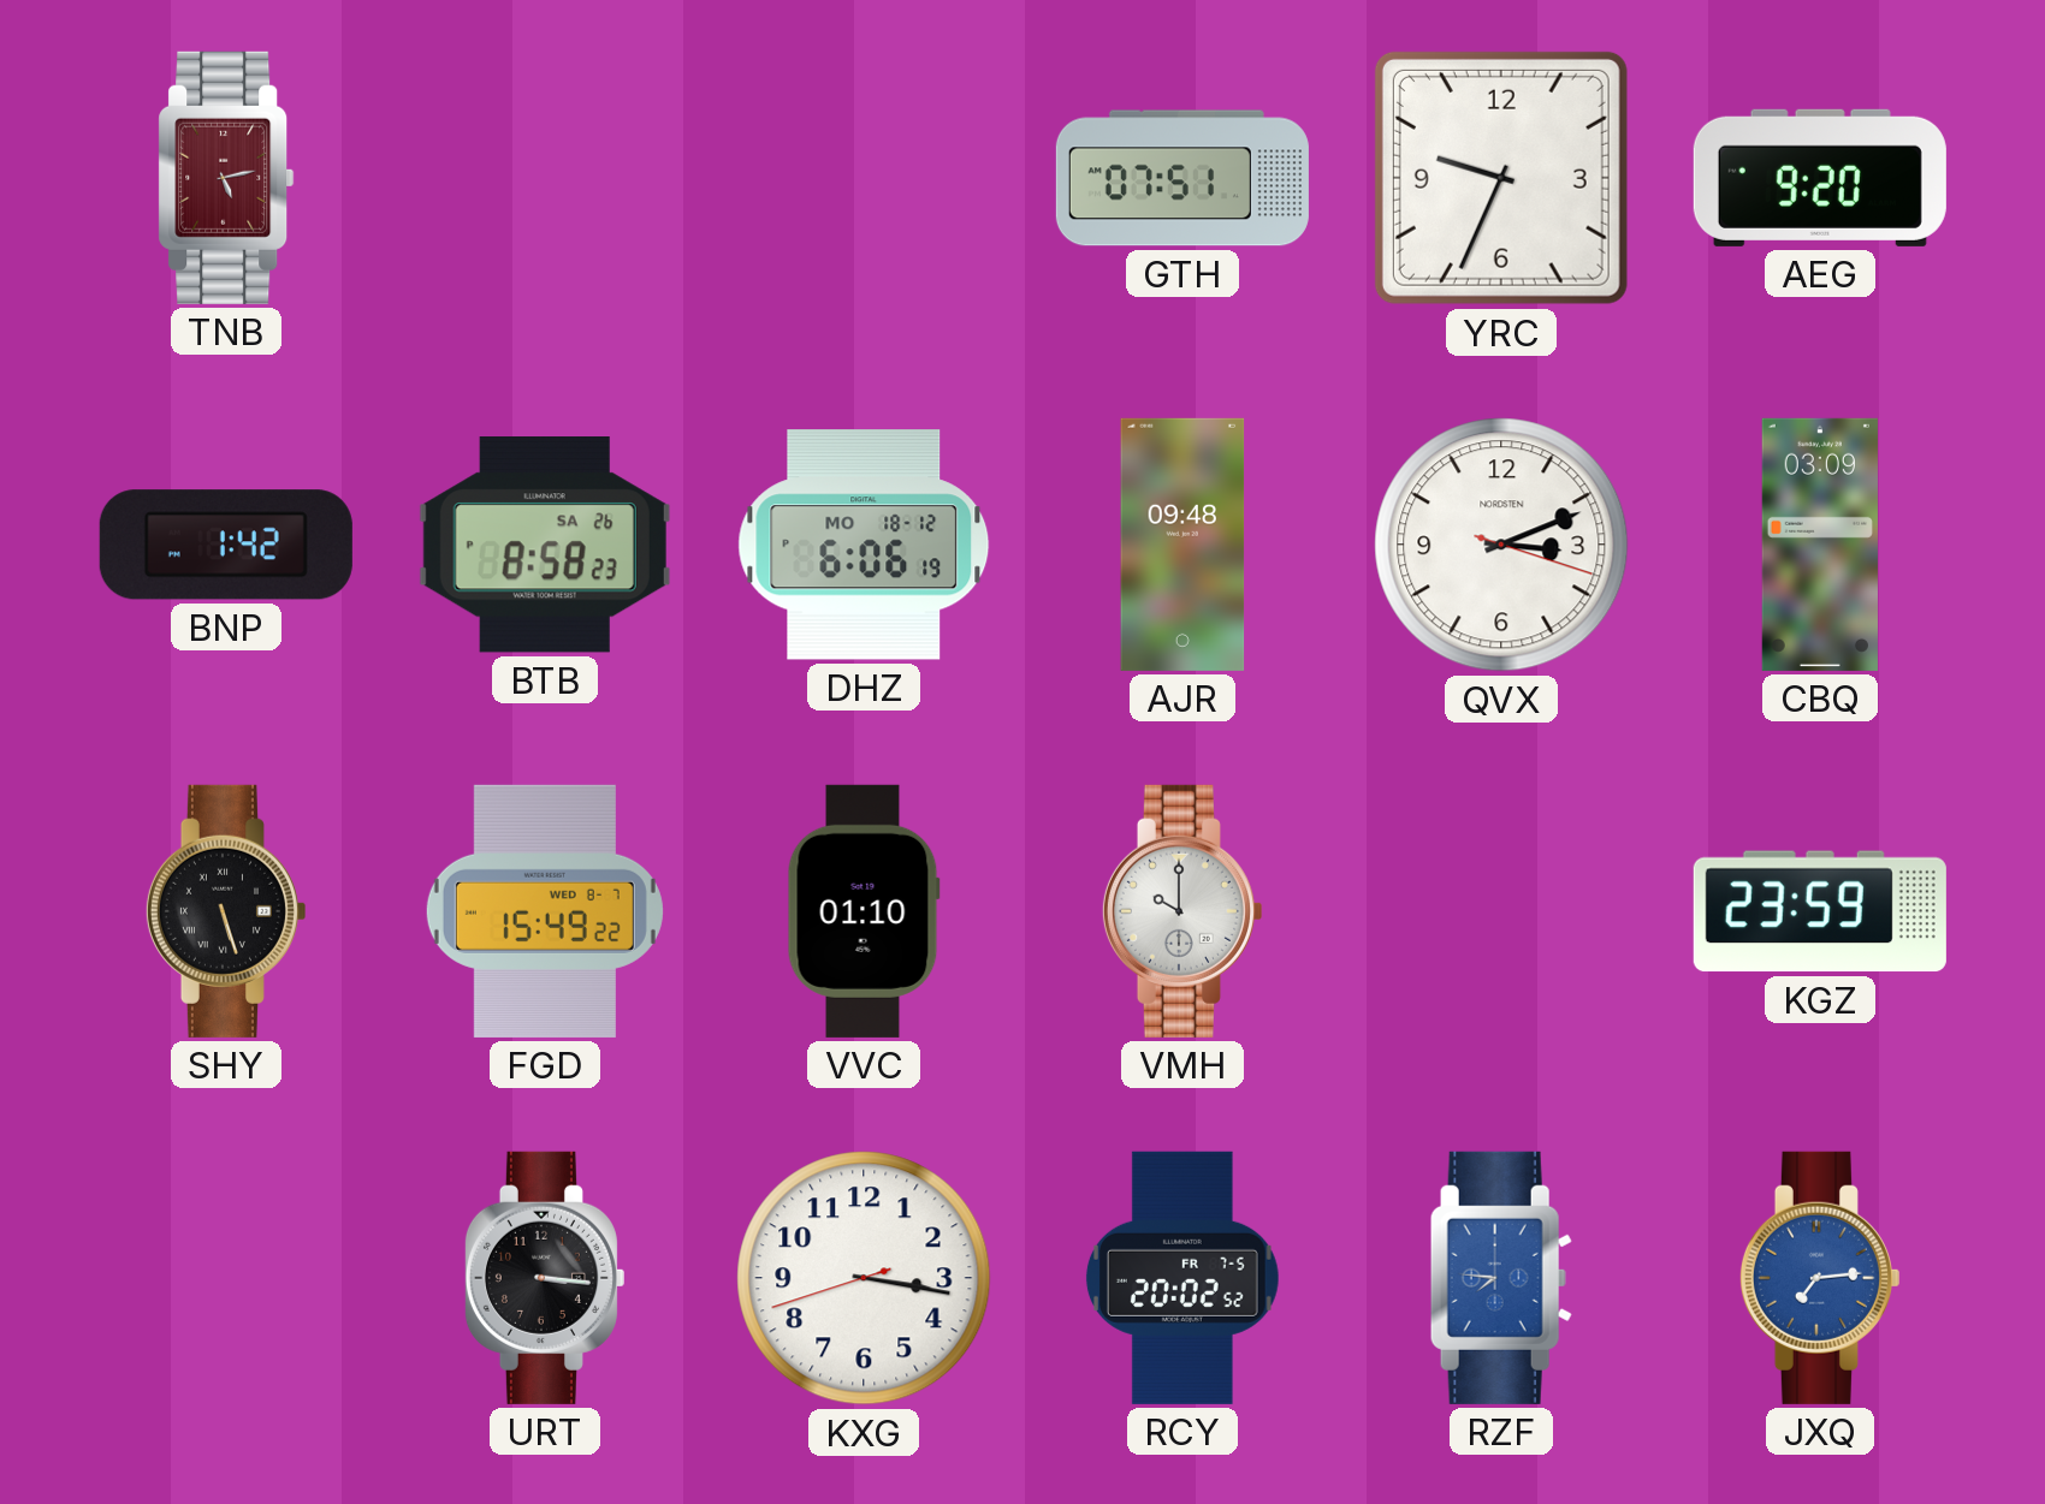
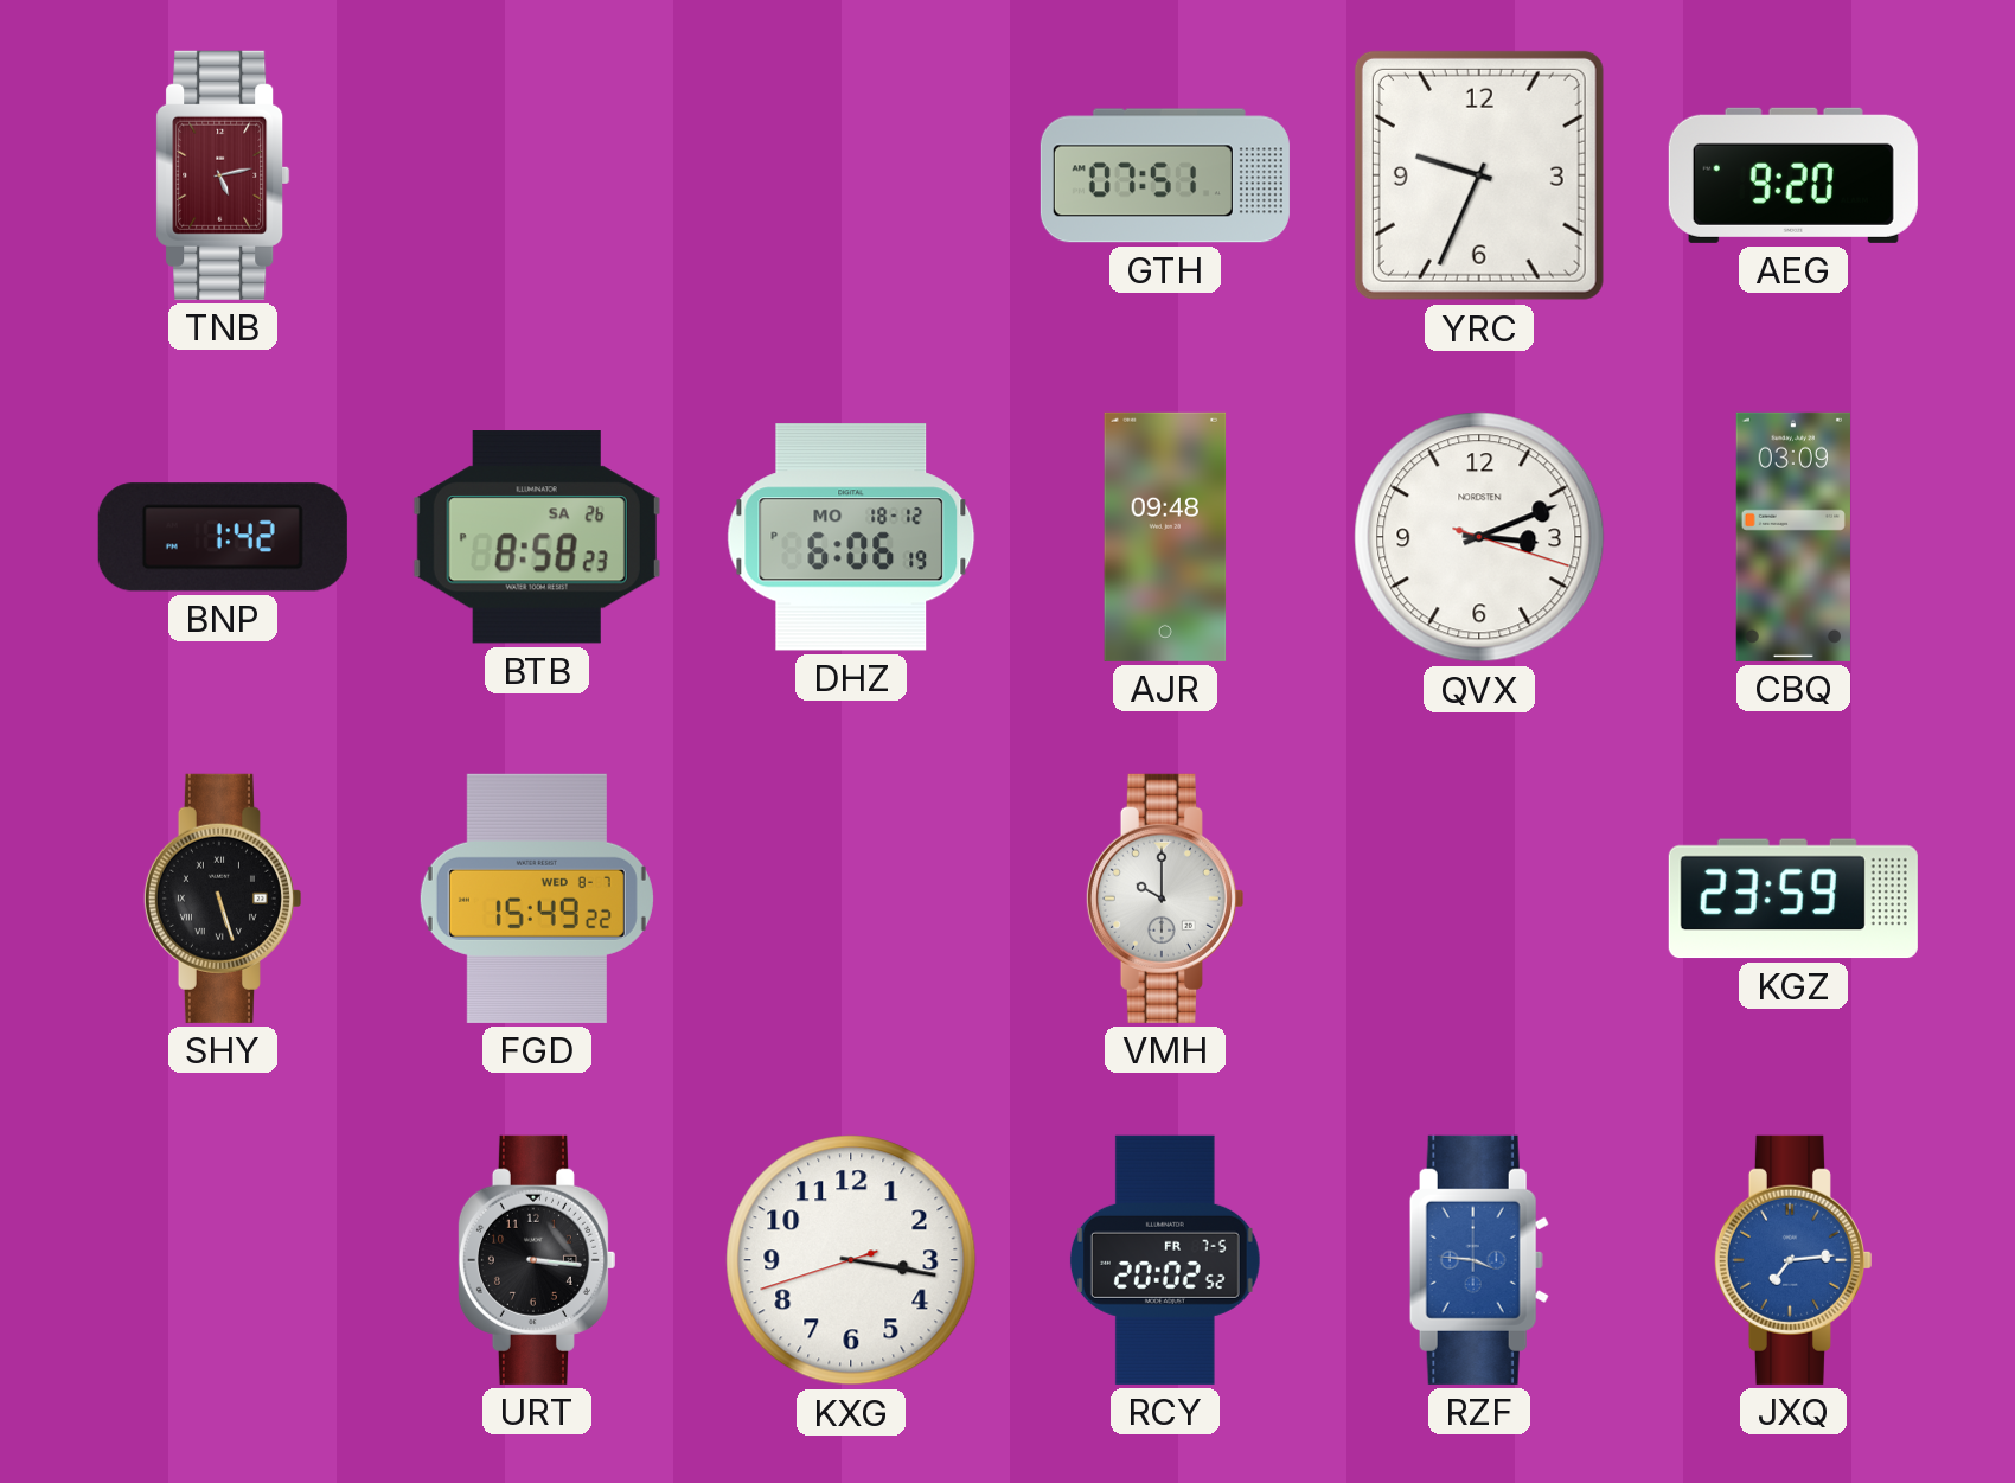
VVC: 01:10 -> none
RZF: 7:46 -> 3:46
